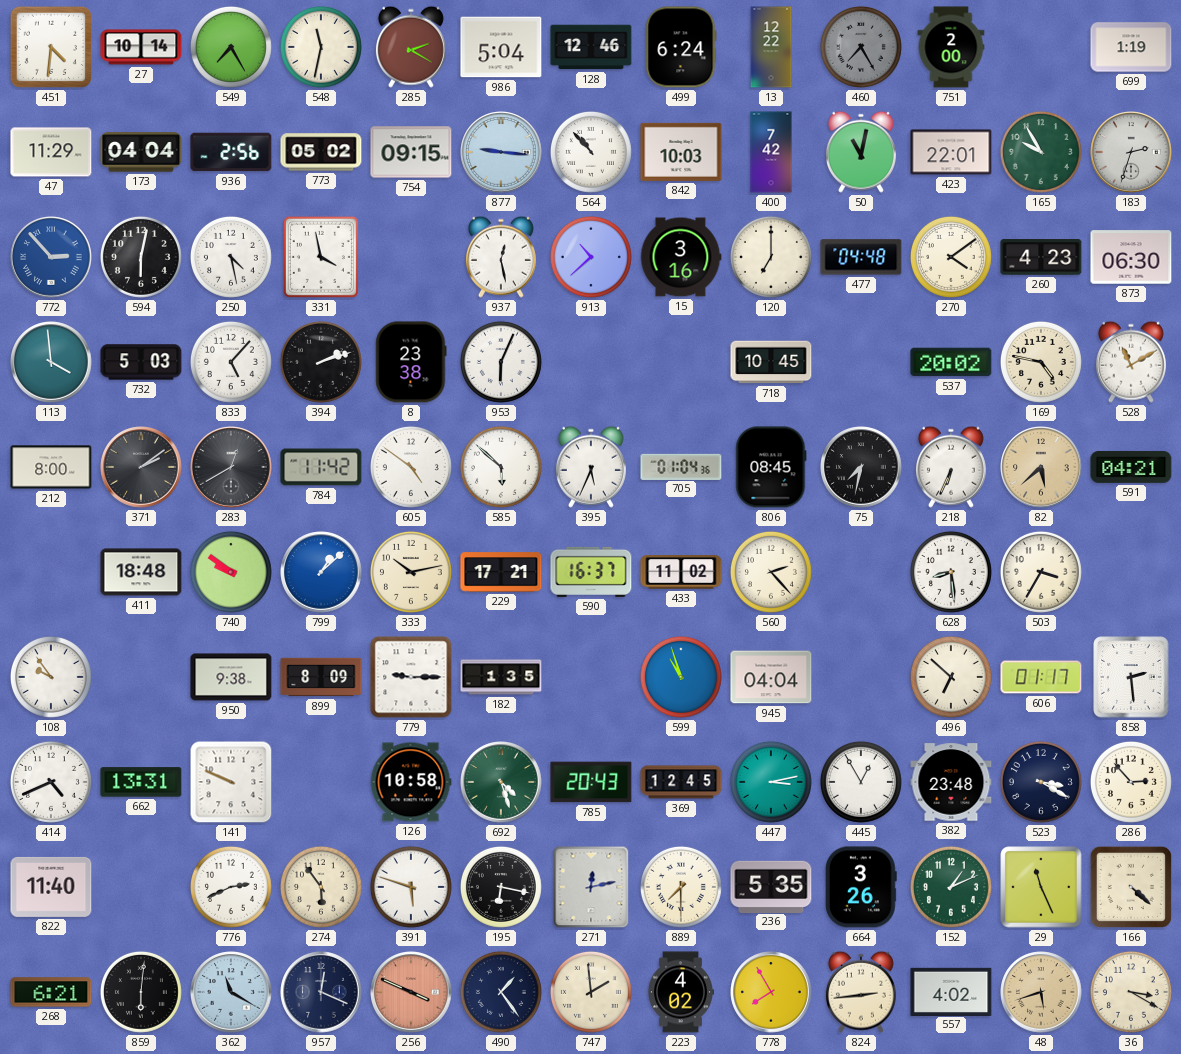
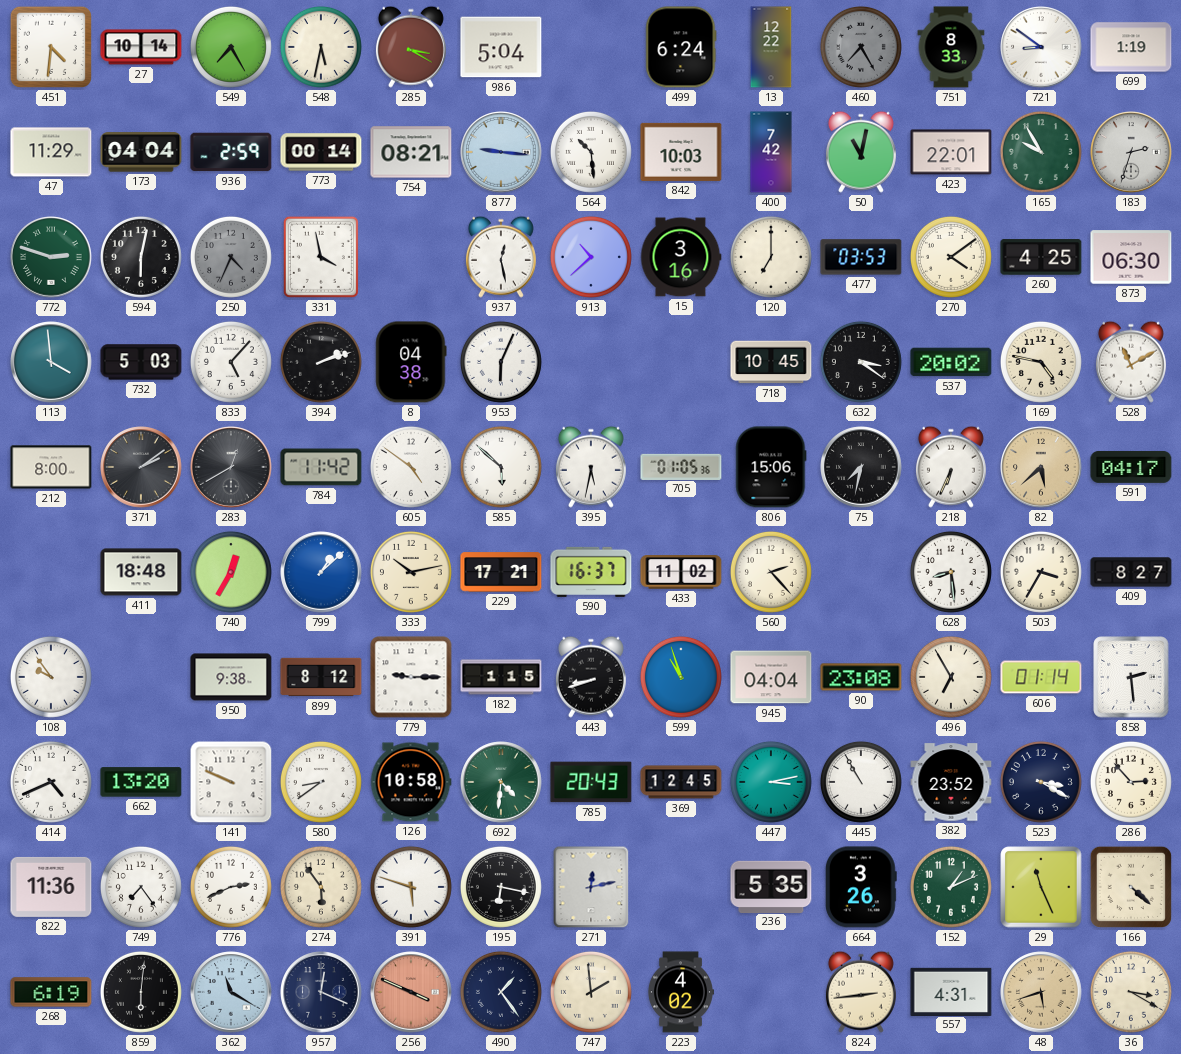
548: 11:32 -> 5:32
285: 2:20 -> 3:20
128: 12:46 -> none
751: 2:00 -> 8:33
721: none -> 8:51
936: 2:56 -> 2:59
773: 05:02 -> 00:14
754: 09:15 -> 08:21
564: 10:53 -> 10:29
772: 2:53 -> 2:48
772 dial: blue -> green
250: 4:28 -> 4:34
250 dial: white -> grey
477: 04:48 -> 03:53
260: 4:23 -> 4:25
8: 23:38 -> 04:38
632: none -> 3:21
395: 5:34 -> 5:32
705: 01:04 -> 01:05
806: 08:45 -> 15:06
591: 04:21 -> 04:17
740: 9:51 -> 12:35
409: none -> 8:27
899: 8:09 -> 8:12
182: 1:35 -> 1:15
443: none -> 8:42
90: none -> 23:08
496: 6:52 -> 6:55
606: 01:17 -> 01:14
662: 13:31 -> 13:20
580: none -> 8:39
692: 4:27 -> 4:31
445: 12:55 -> 10:55
382: 23:48 -> 23:52
822: 11:40 -> 11:36
749: none -> 7:24
889: 7:30 -> none
268: 6:21 -> 6:19
778: 7:55 -> none
557: 4:02 -> 4:31
